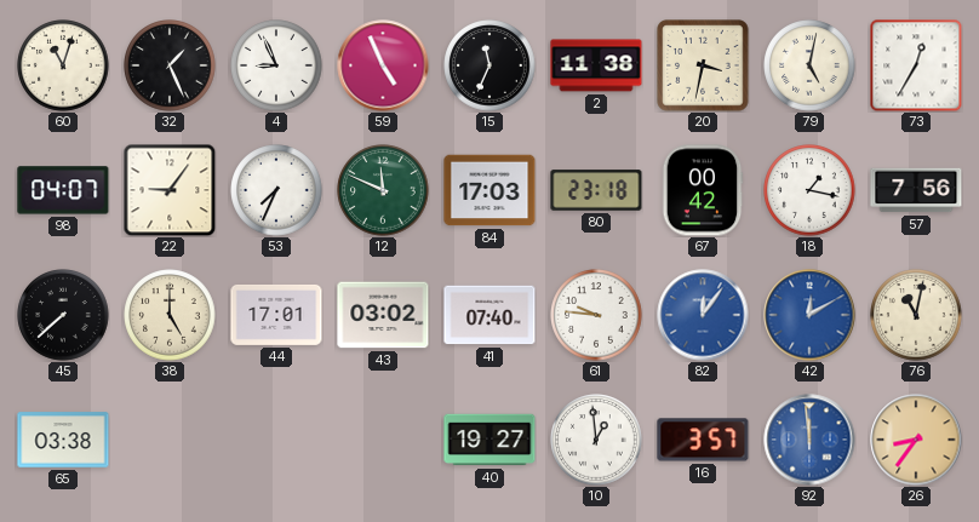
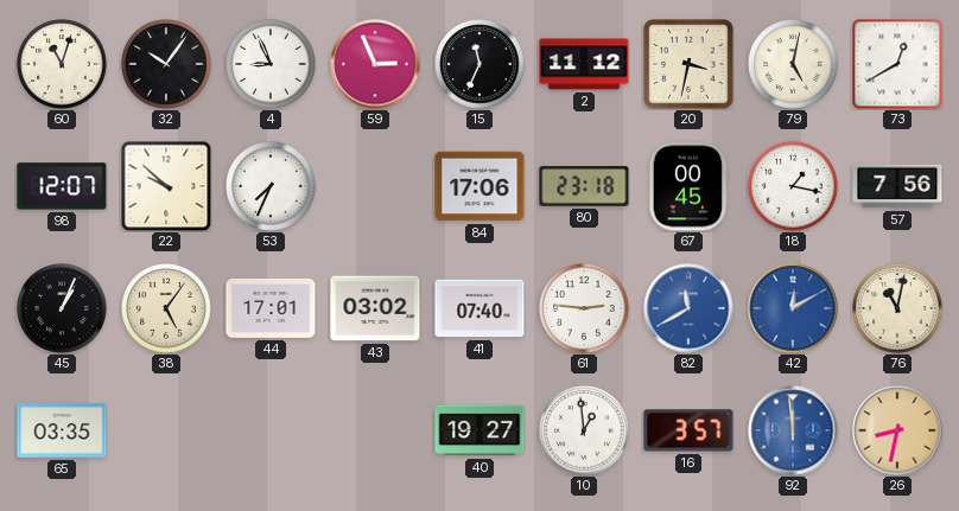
32: 1:26 -> 10:06
59: 4:56 -> 2:56
2: 11:38 -> 11:12
73: 12:35 -> 12:40
98: 04:07 -> 12:07
22: 9:06 -> 9:52
12: 11:49 -> none
84: 17:03 -> 17:06
67: 00:42 -> 00:45
45: 7:38 -> 1:04
38: 5:00 -> 5:06
61: 9:46 -> 2:46
82: 12:06 -> 11:40
65: 03:38 -> 03:35
26: 8:36 -> 8:32
